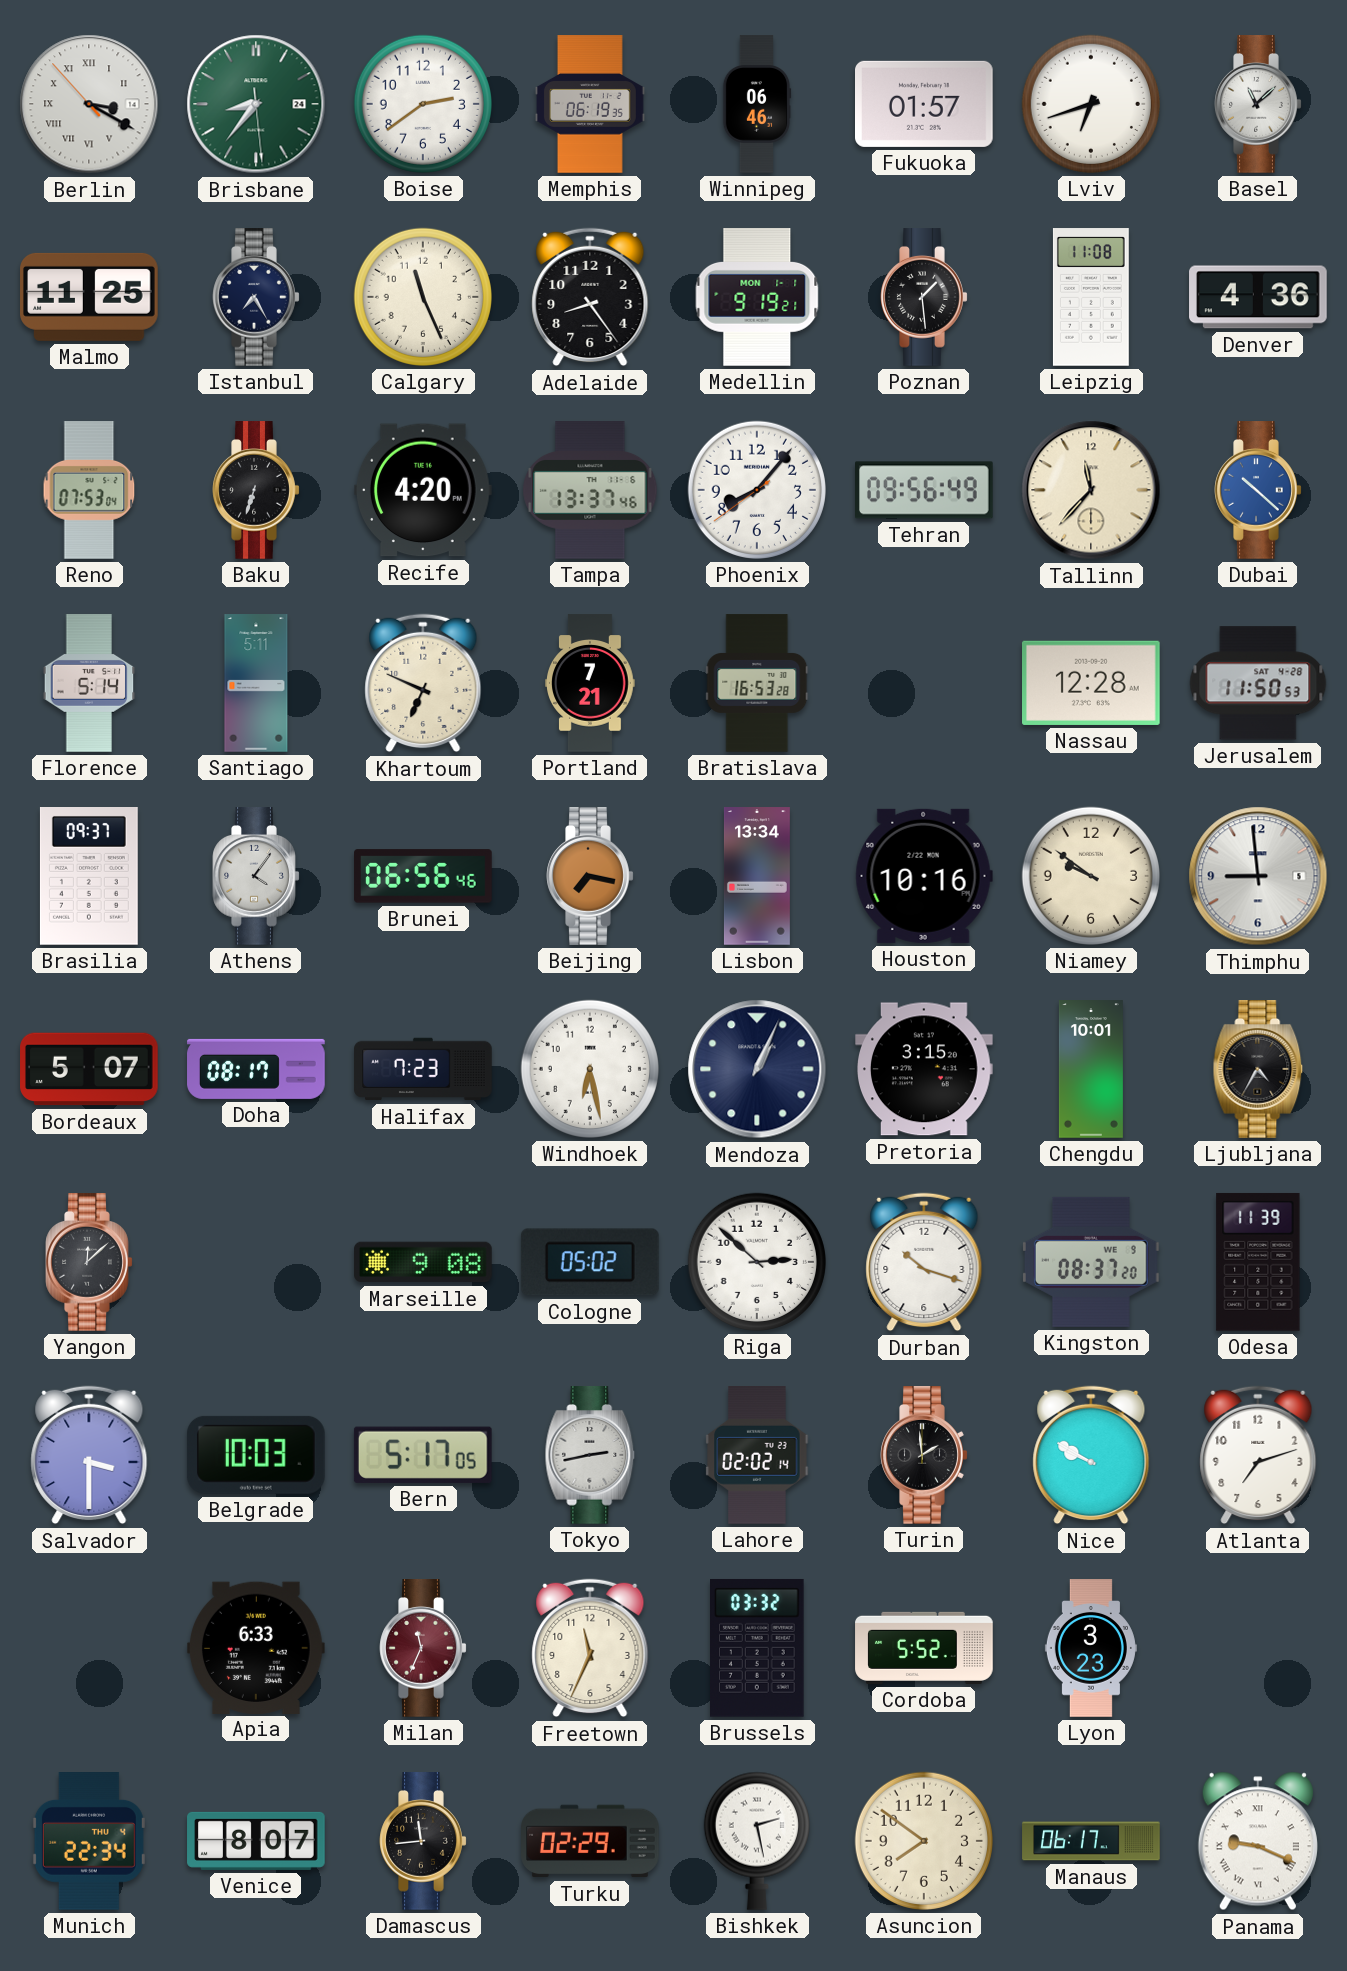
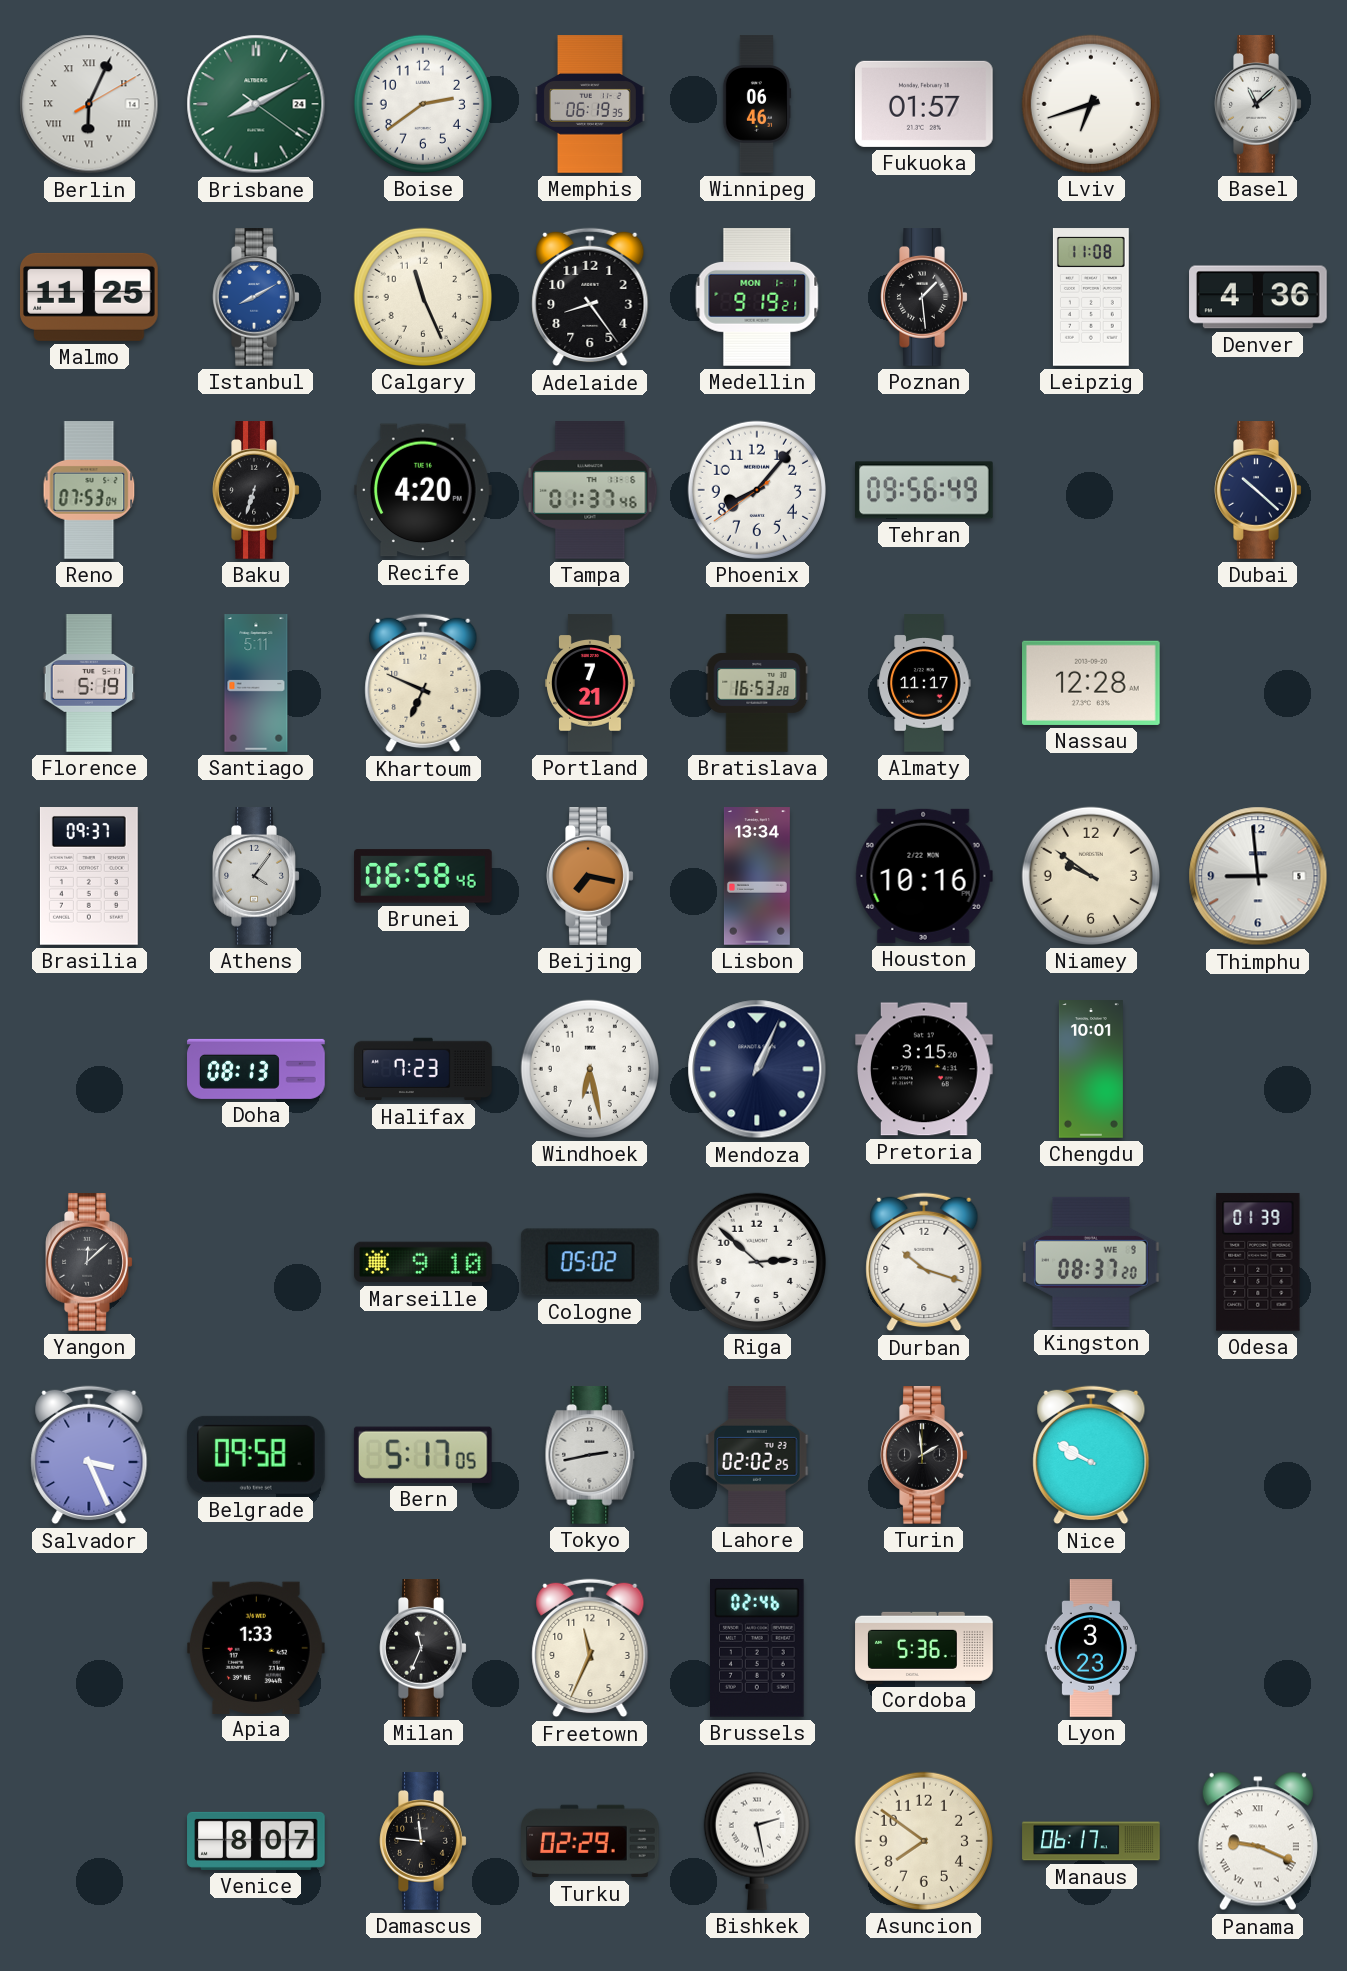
Berlin: 3:19 -> 6:04
Brisbane: 8:36 -> 8:10
Istanbul: 7:25 -> 8:10
Istanbul dial: navy -> blue
Tampa: 13:37 -> 01:37
Tallinn: 11:37 -> none
Dubai dial: blue -> navy
Florence: 5:14 -> 5:19
Almaty: none -> 11:17
Jerusalem: 11:50 -> none
Brunei: 06:56 -> 06:58
Bordeaux: 5:07 -> none
Doha: 08:17 -> 08:13
Ljubljana: 4:35 -> none
Marseille: 9:08 -> 9:10
Odesa: 11:39 -> 01:39
Salvador: 3:30 -> 3:26
Belgrade: 10:03 -> 09:58
Lahore: 02:02:14 -> 02:02:25
Atlanta: 7:12 -> none
Apia: 6:33 -> 1:33
Milan dial: burgundy -> black
Brussels: 03:32 -> 02:46
Cordoba: 5:52 -> 5:36
Munich: 22:34 -> none
Damascus: 11:44 -> 11:46
